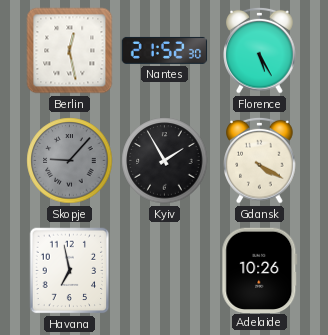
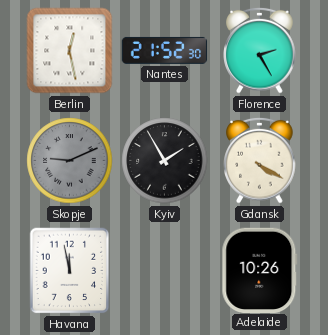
Florence: 5:25 -> 2:25
Skopje: 9:07 -> 9:11
Havana: 6:58 -> 11:58
